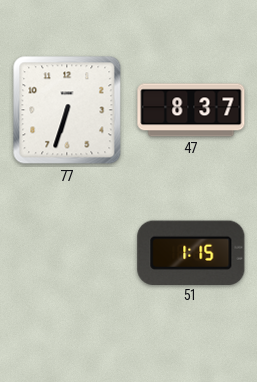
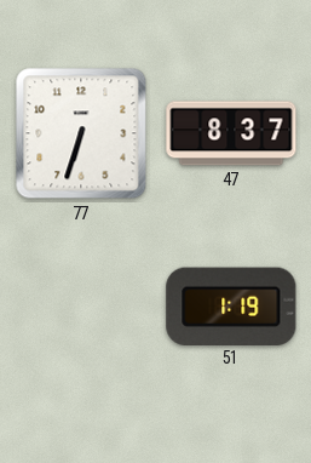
51: 1:15 -> 1:19
